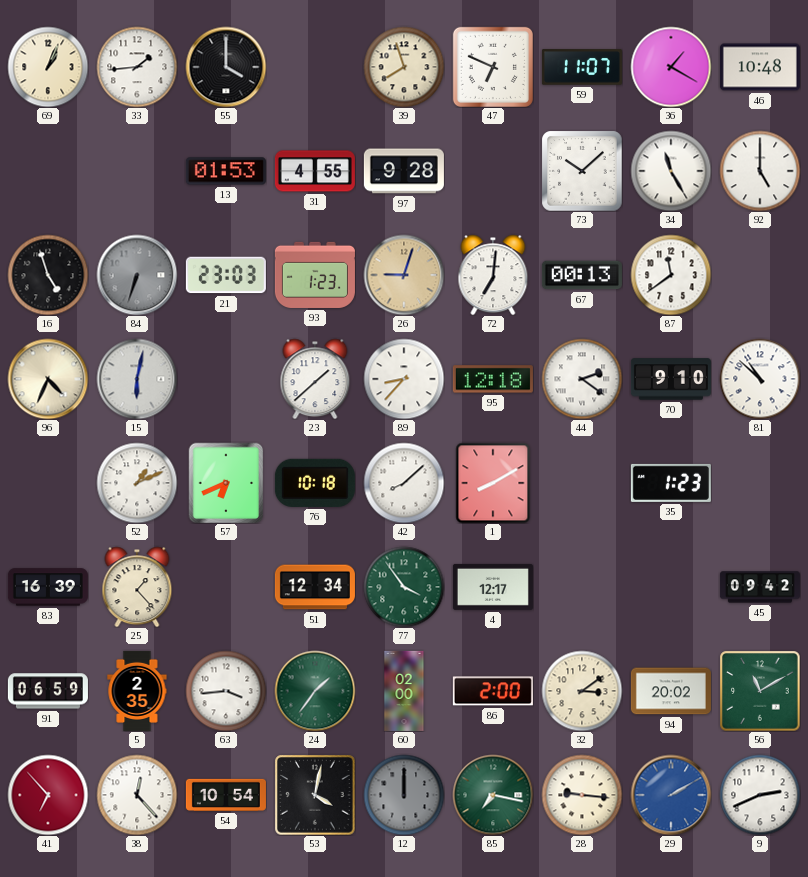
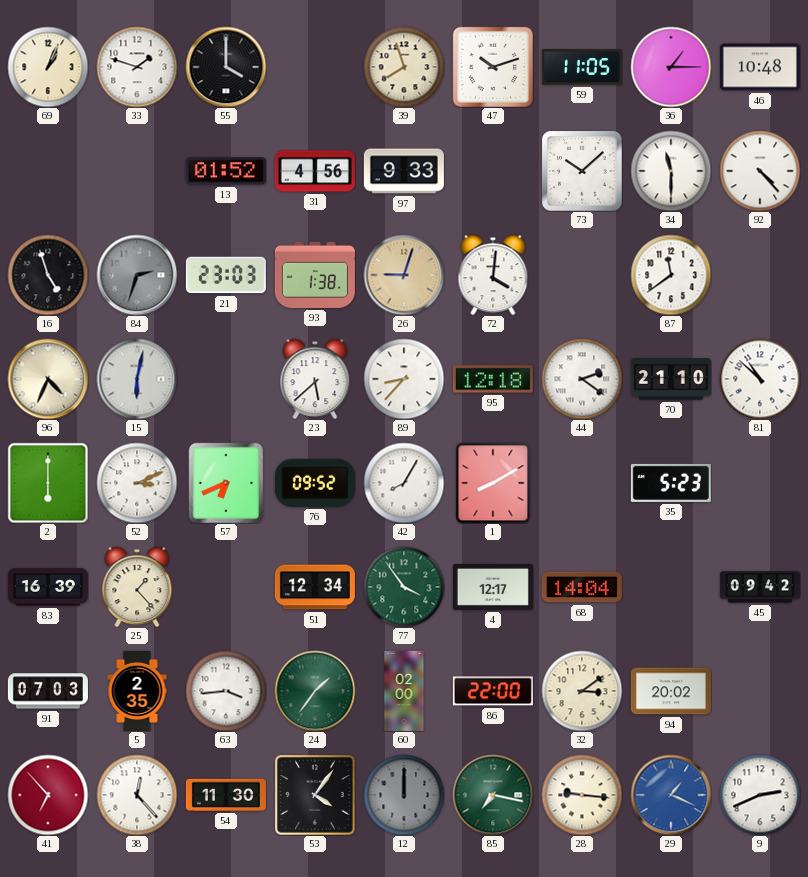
33: 1:44 -> 1:48
47: 6:49 -> 10:12
59: 11:07 -> 11:05
36: 1:20 -> 1:15
13: 01:53 -> 01:52
31: 4:55 -> 4:56
97: 9:28 -> 9:33
34: 11:25 -> 11:30
92: 5:00 -> 4:23
84: 6:33 -> 2:33
93: 1:23 -> 1:38
72: 7:01 -> 4:01
67: 00:13 -> none
23: 1:38 -> 5:38
70: 9:10 -> 21:10
2: none -> 6:00
52: 1:11 -> 3:11
76: 10:18 -> 09:52
42: 8:08 -> 8:05
35: 1:23 -> 5:23
68: none -> 14:04
91: 06:59 -> 07:03
86: 2:00 -> 22:00
56: 11:10 -> none
54: 10:54 -> 11:30
53: 4:02 -> 4:06
29: 2:10 -> 1:19
